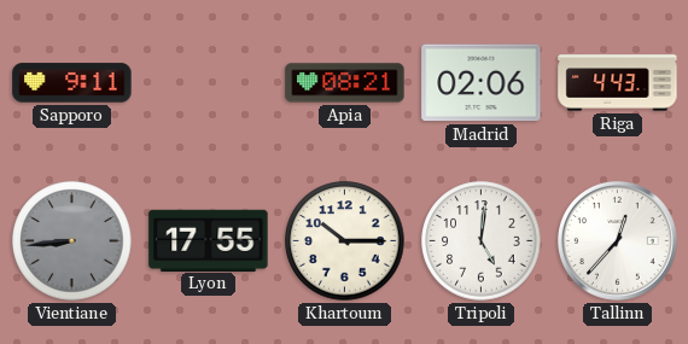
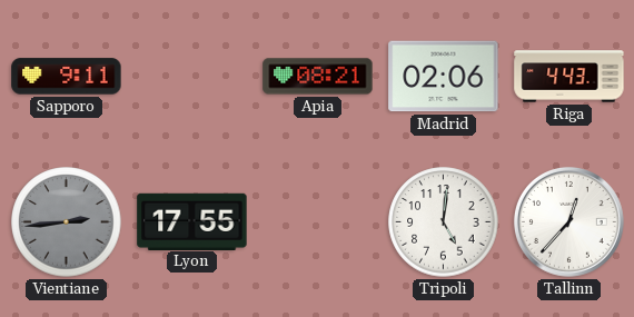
Vientiane: 8:44 -> 2:44
Khartoum: 10:15 -> none
